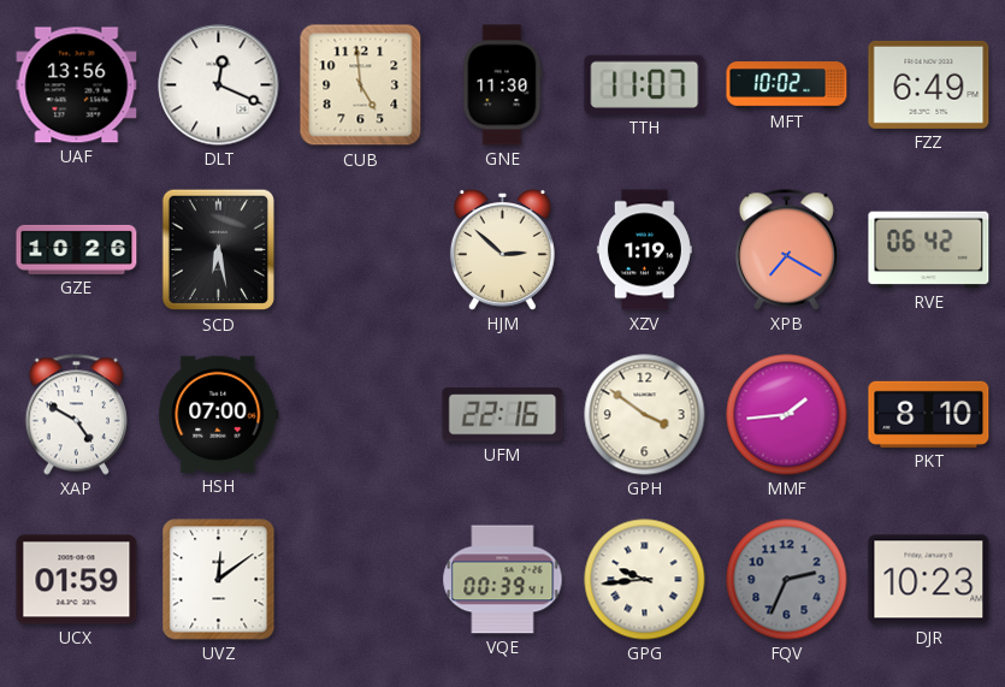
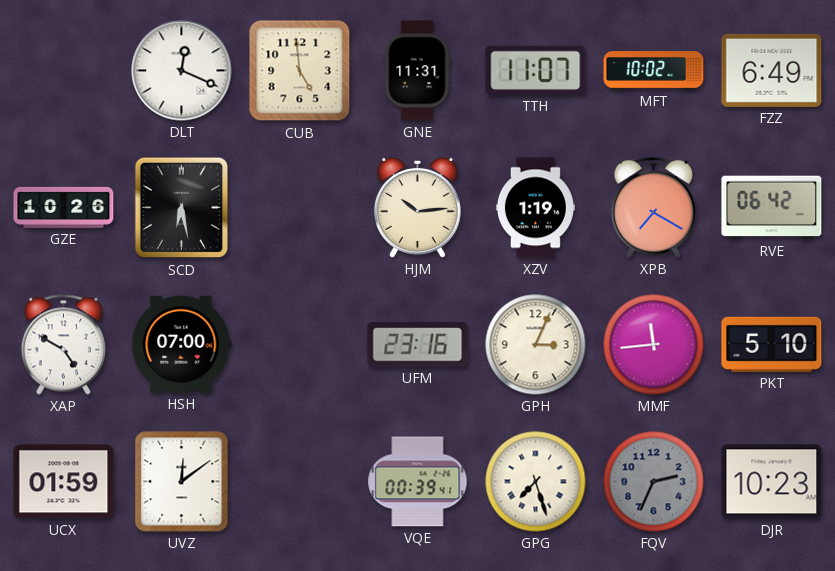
UAF: 13:56 -> none
GNE: 11:30 -> 11:31
HJM: 2:52 -> 10:14
UFM: 22:16 -> 23:16
GPH: 3:51 -> 3:04
MMF: 1:44 -> 11:44
PKT: 8:10 -> 5:10
GPG: 9:44 -> 7:27
